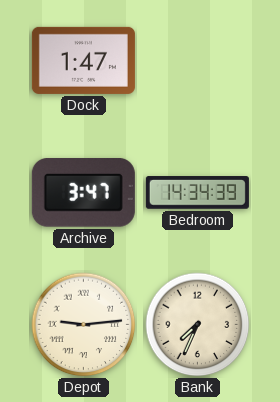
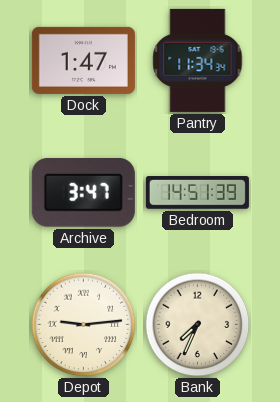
Pantry: none -> 11:34
Bedroom: 14:34 -> 14:51
